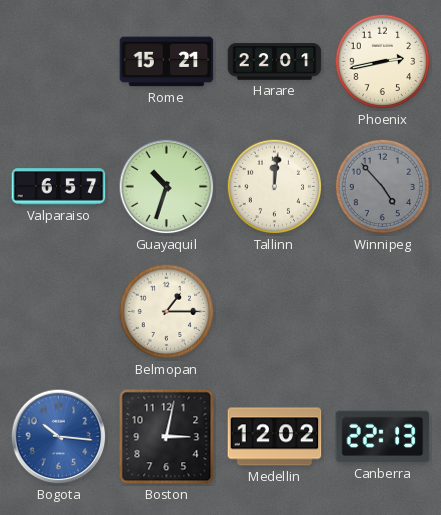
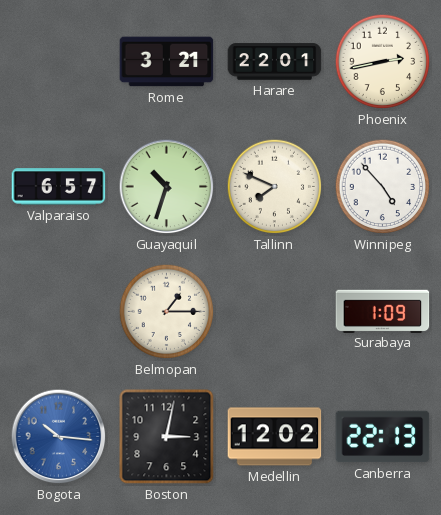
Rome: 15:21 -> 3:21
Tallinn: 12:01 -> 7:49
Winnipeg dial: grey -> white
Surabaya: none -> 1:09
